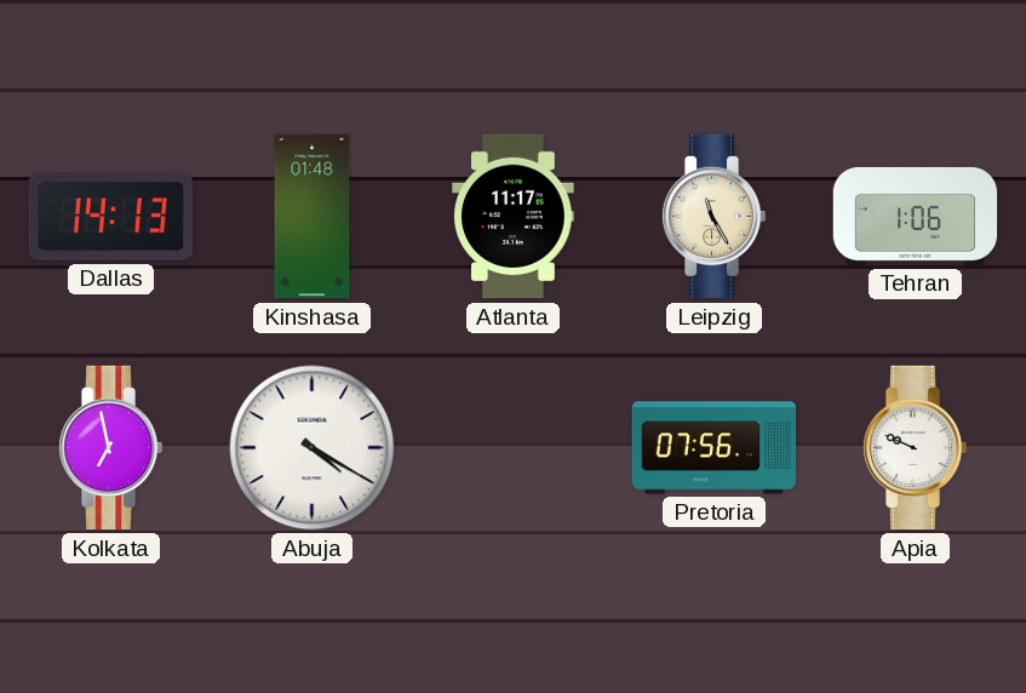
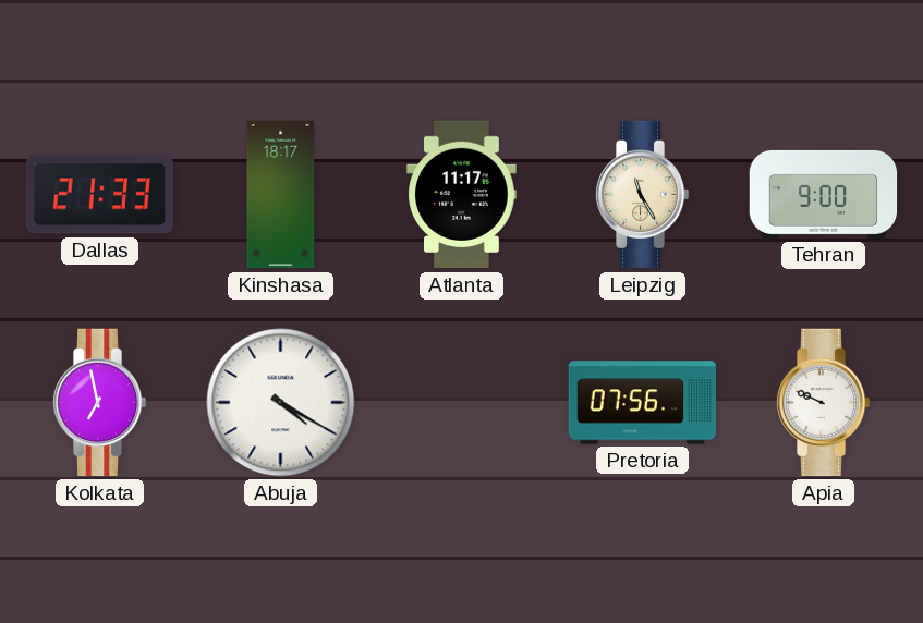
Dallas: 14:13 -> 21:33
Kinshasa: 01:48 -> 18:17
Tehran: 1:06 -> 9:00
